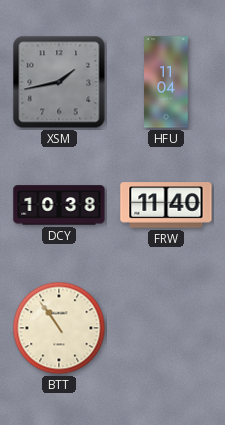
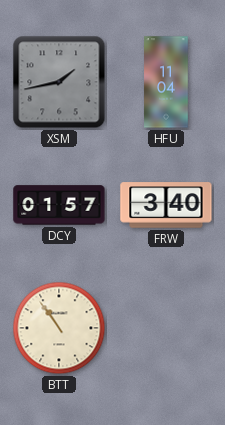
DCY: 10:38 -> 01:57
FRW: 11:40 -> 3:40
